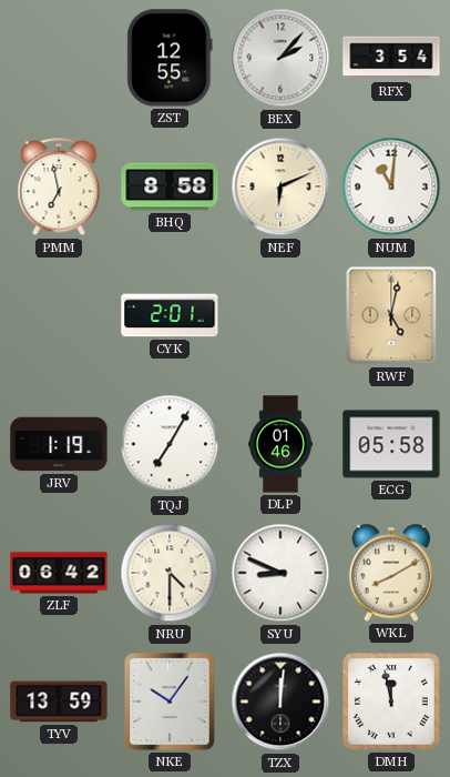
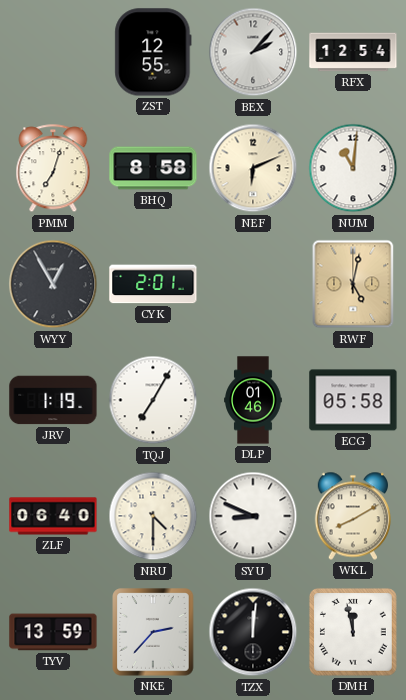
RFX: 3:54 -> 12:54
PMM: 6:58 -> 7:03
WYY: none -> 12:55
ZLF: 06:42 -> 06:40
NKE: 10:06 -> 2:37
